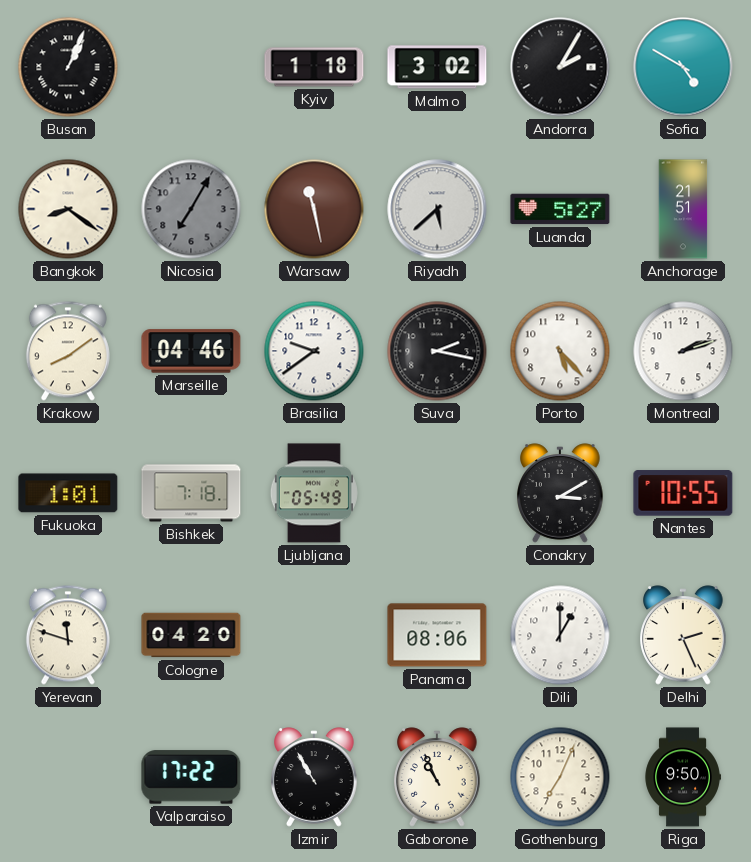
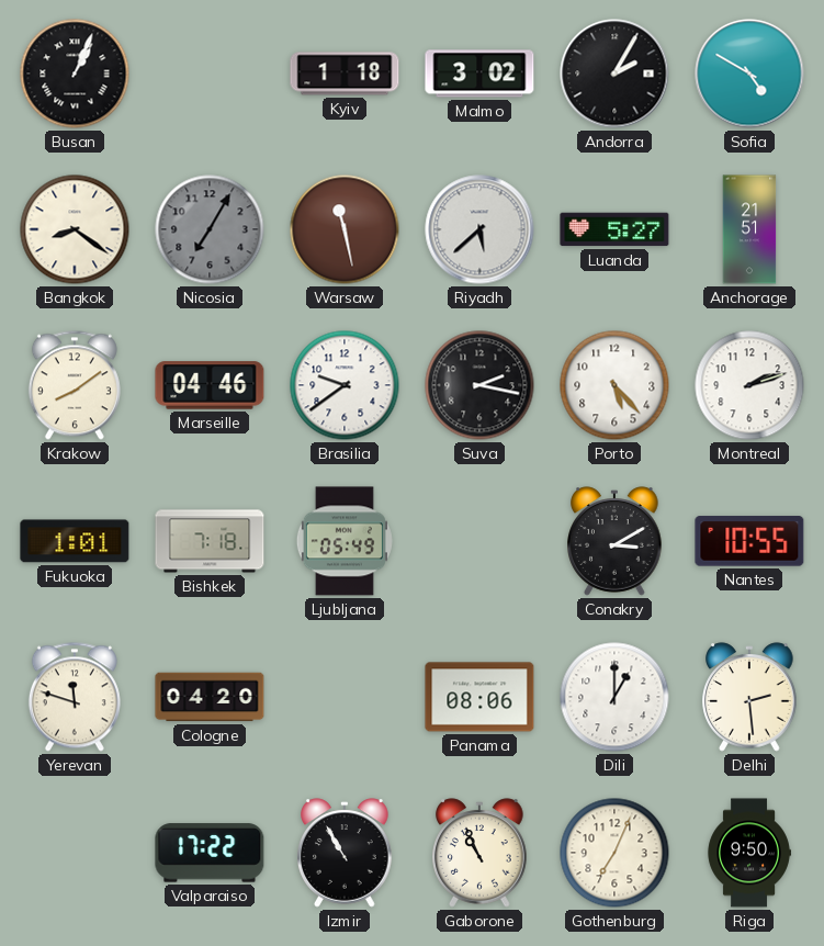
Delhi: 2:26 -> 2:29
